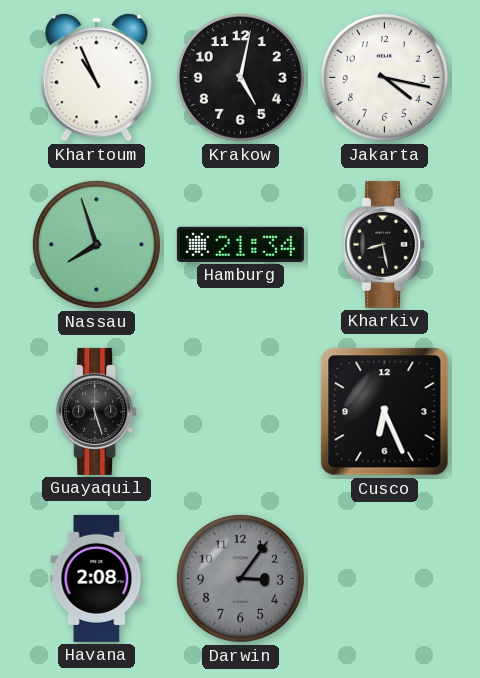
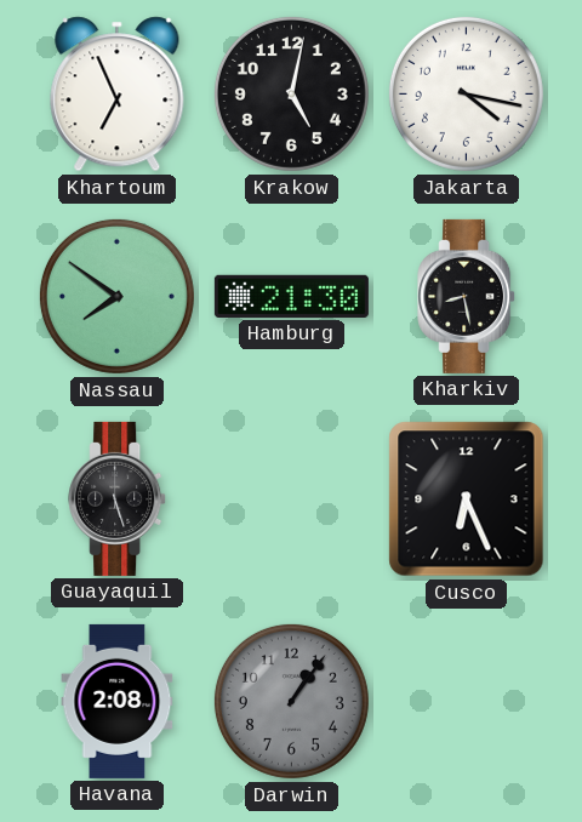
Khartoum: 10:56 -> 6:56
Nassau: 7:57 -> 7:51
Hamburg: 21:34 -> 21:30
Darwin: 3:06 -> 1:06
